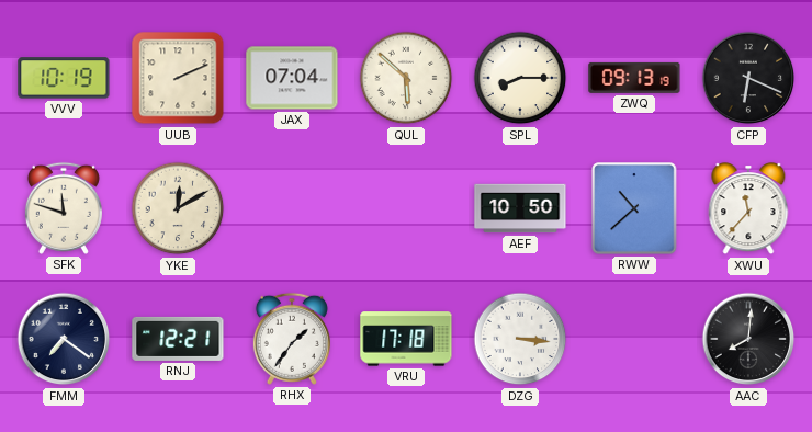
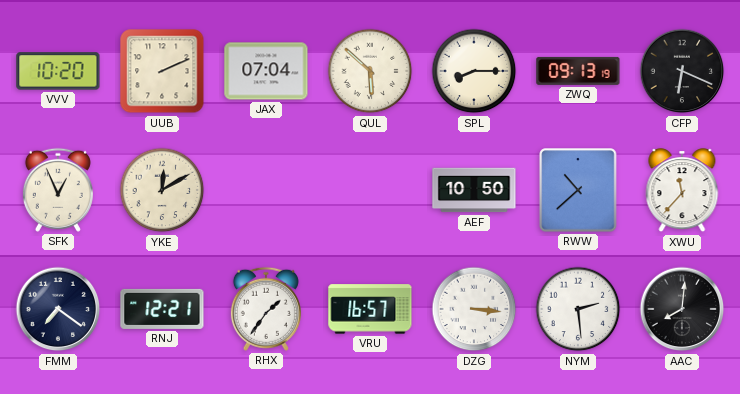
VVV: 10:19 -> 10:20
SFK: 11:48 -> 12:56
VRU: 17:18 -> 16:57
NYM: none -> 2:29
